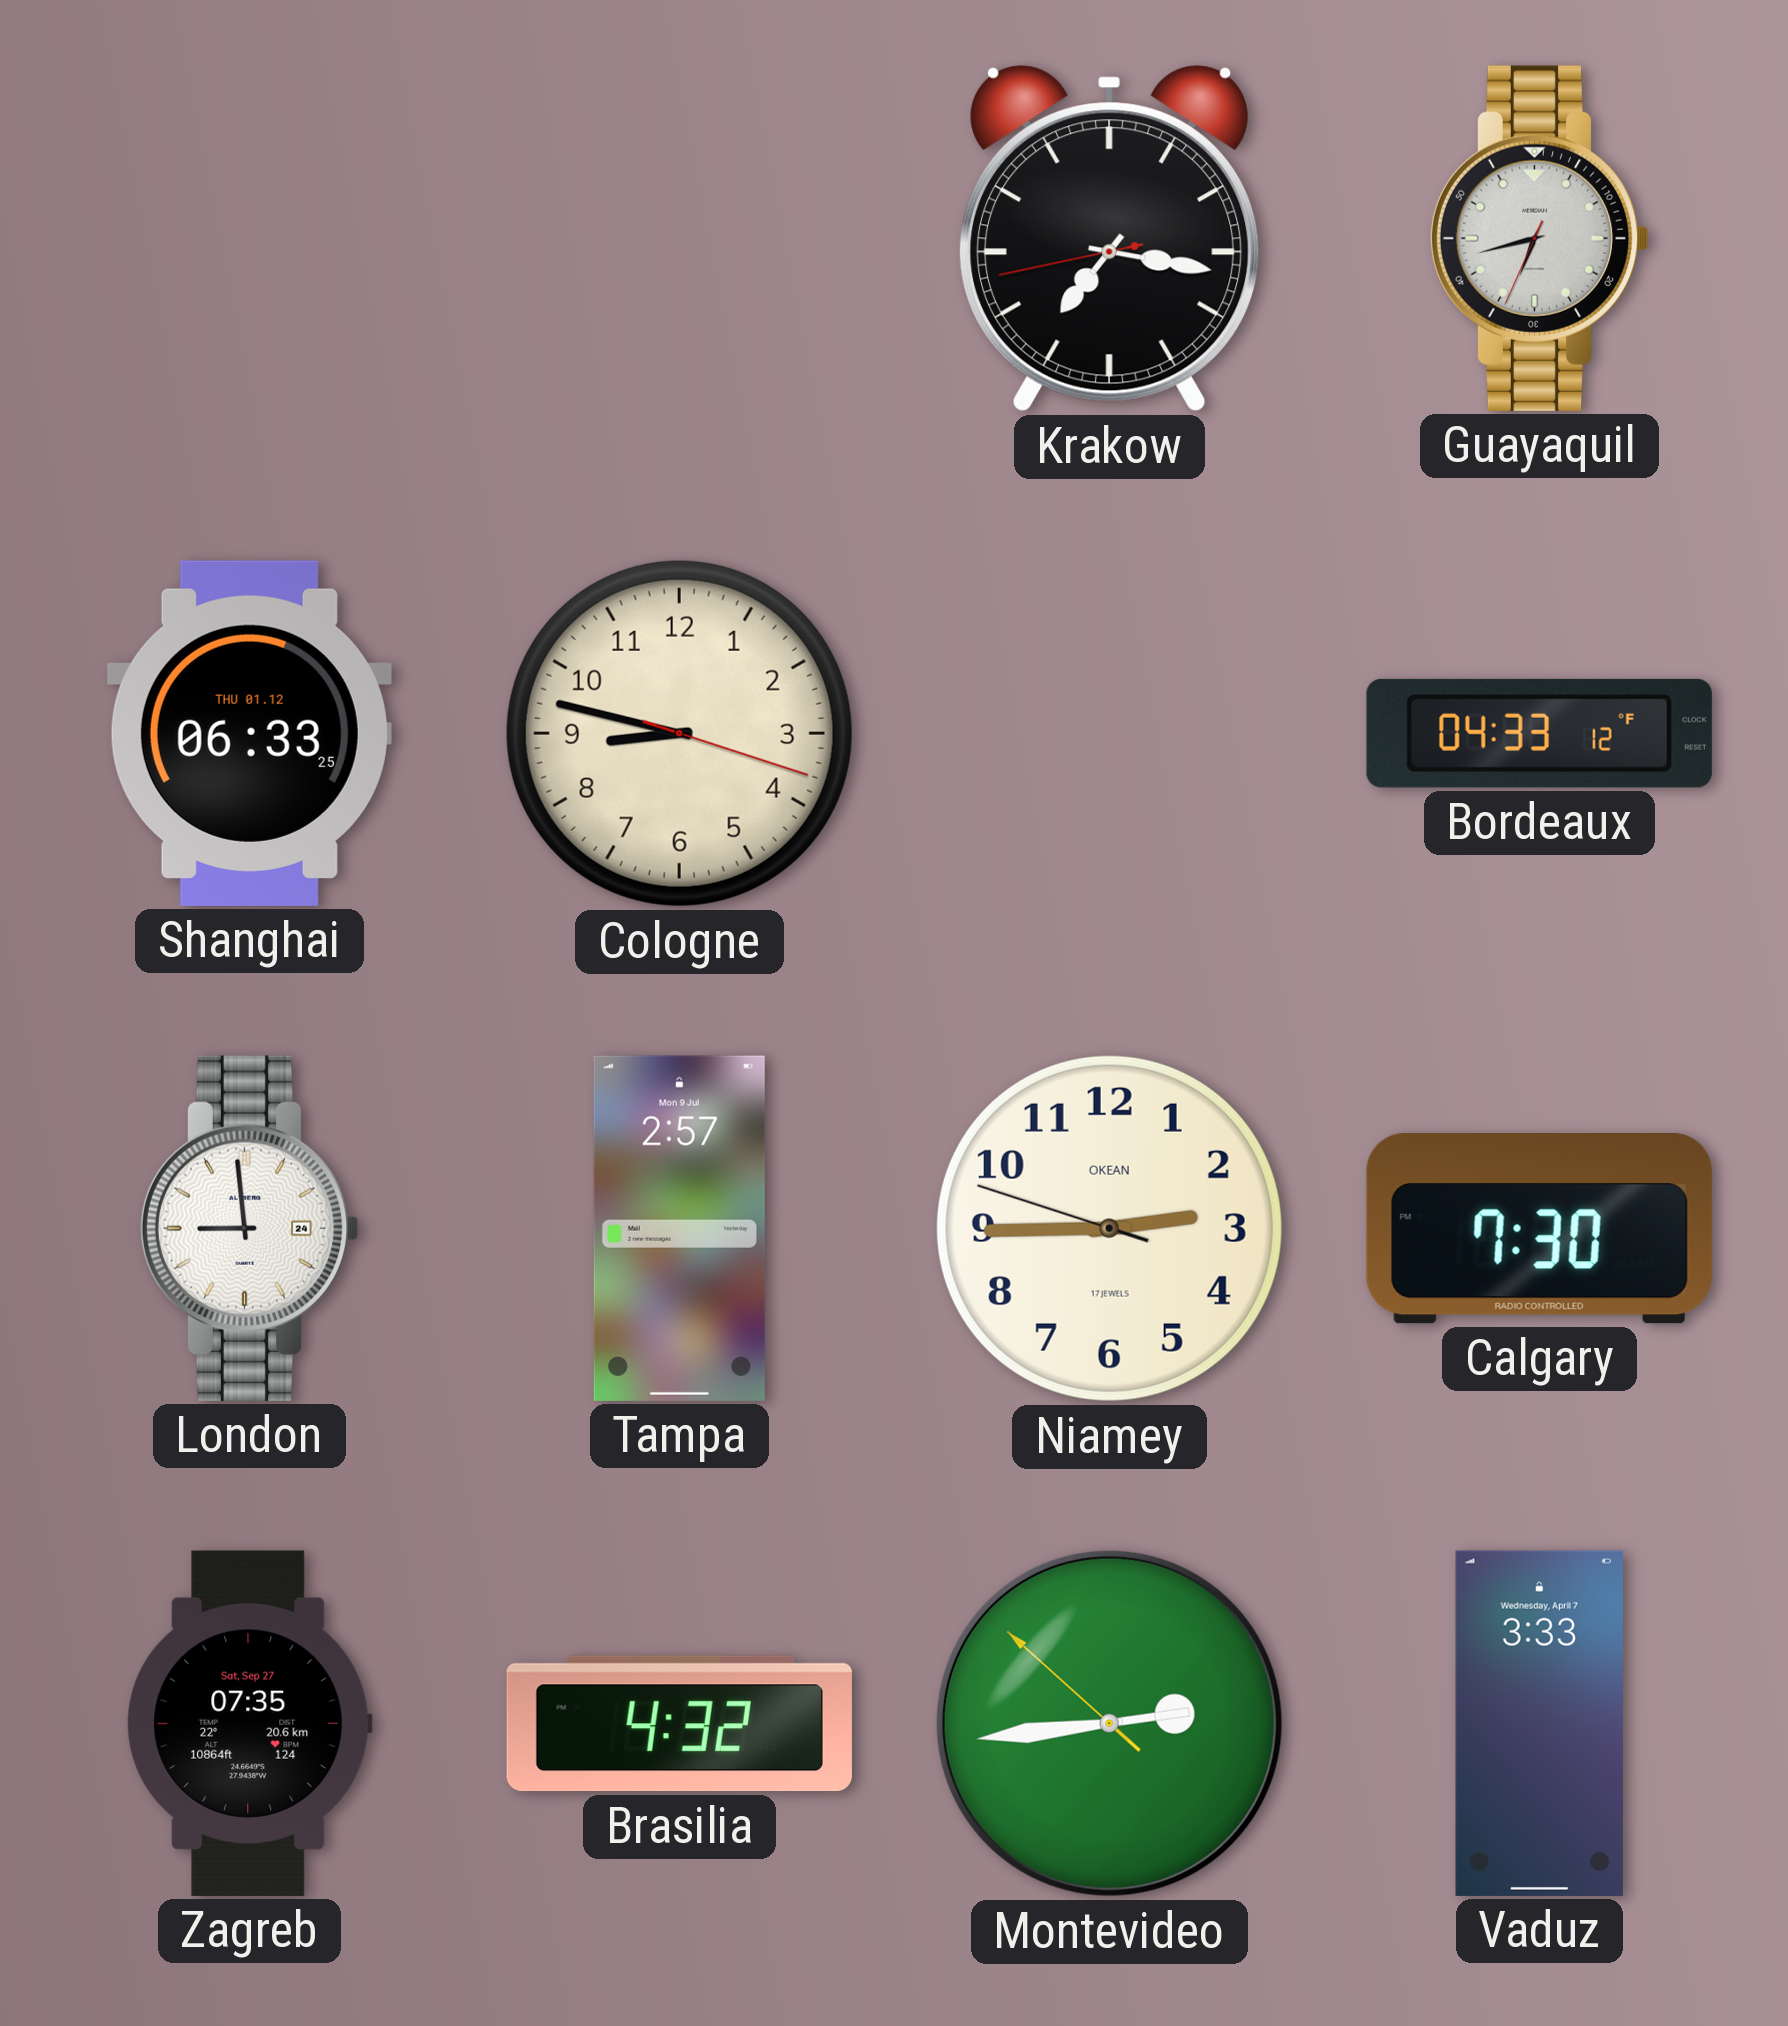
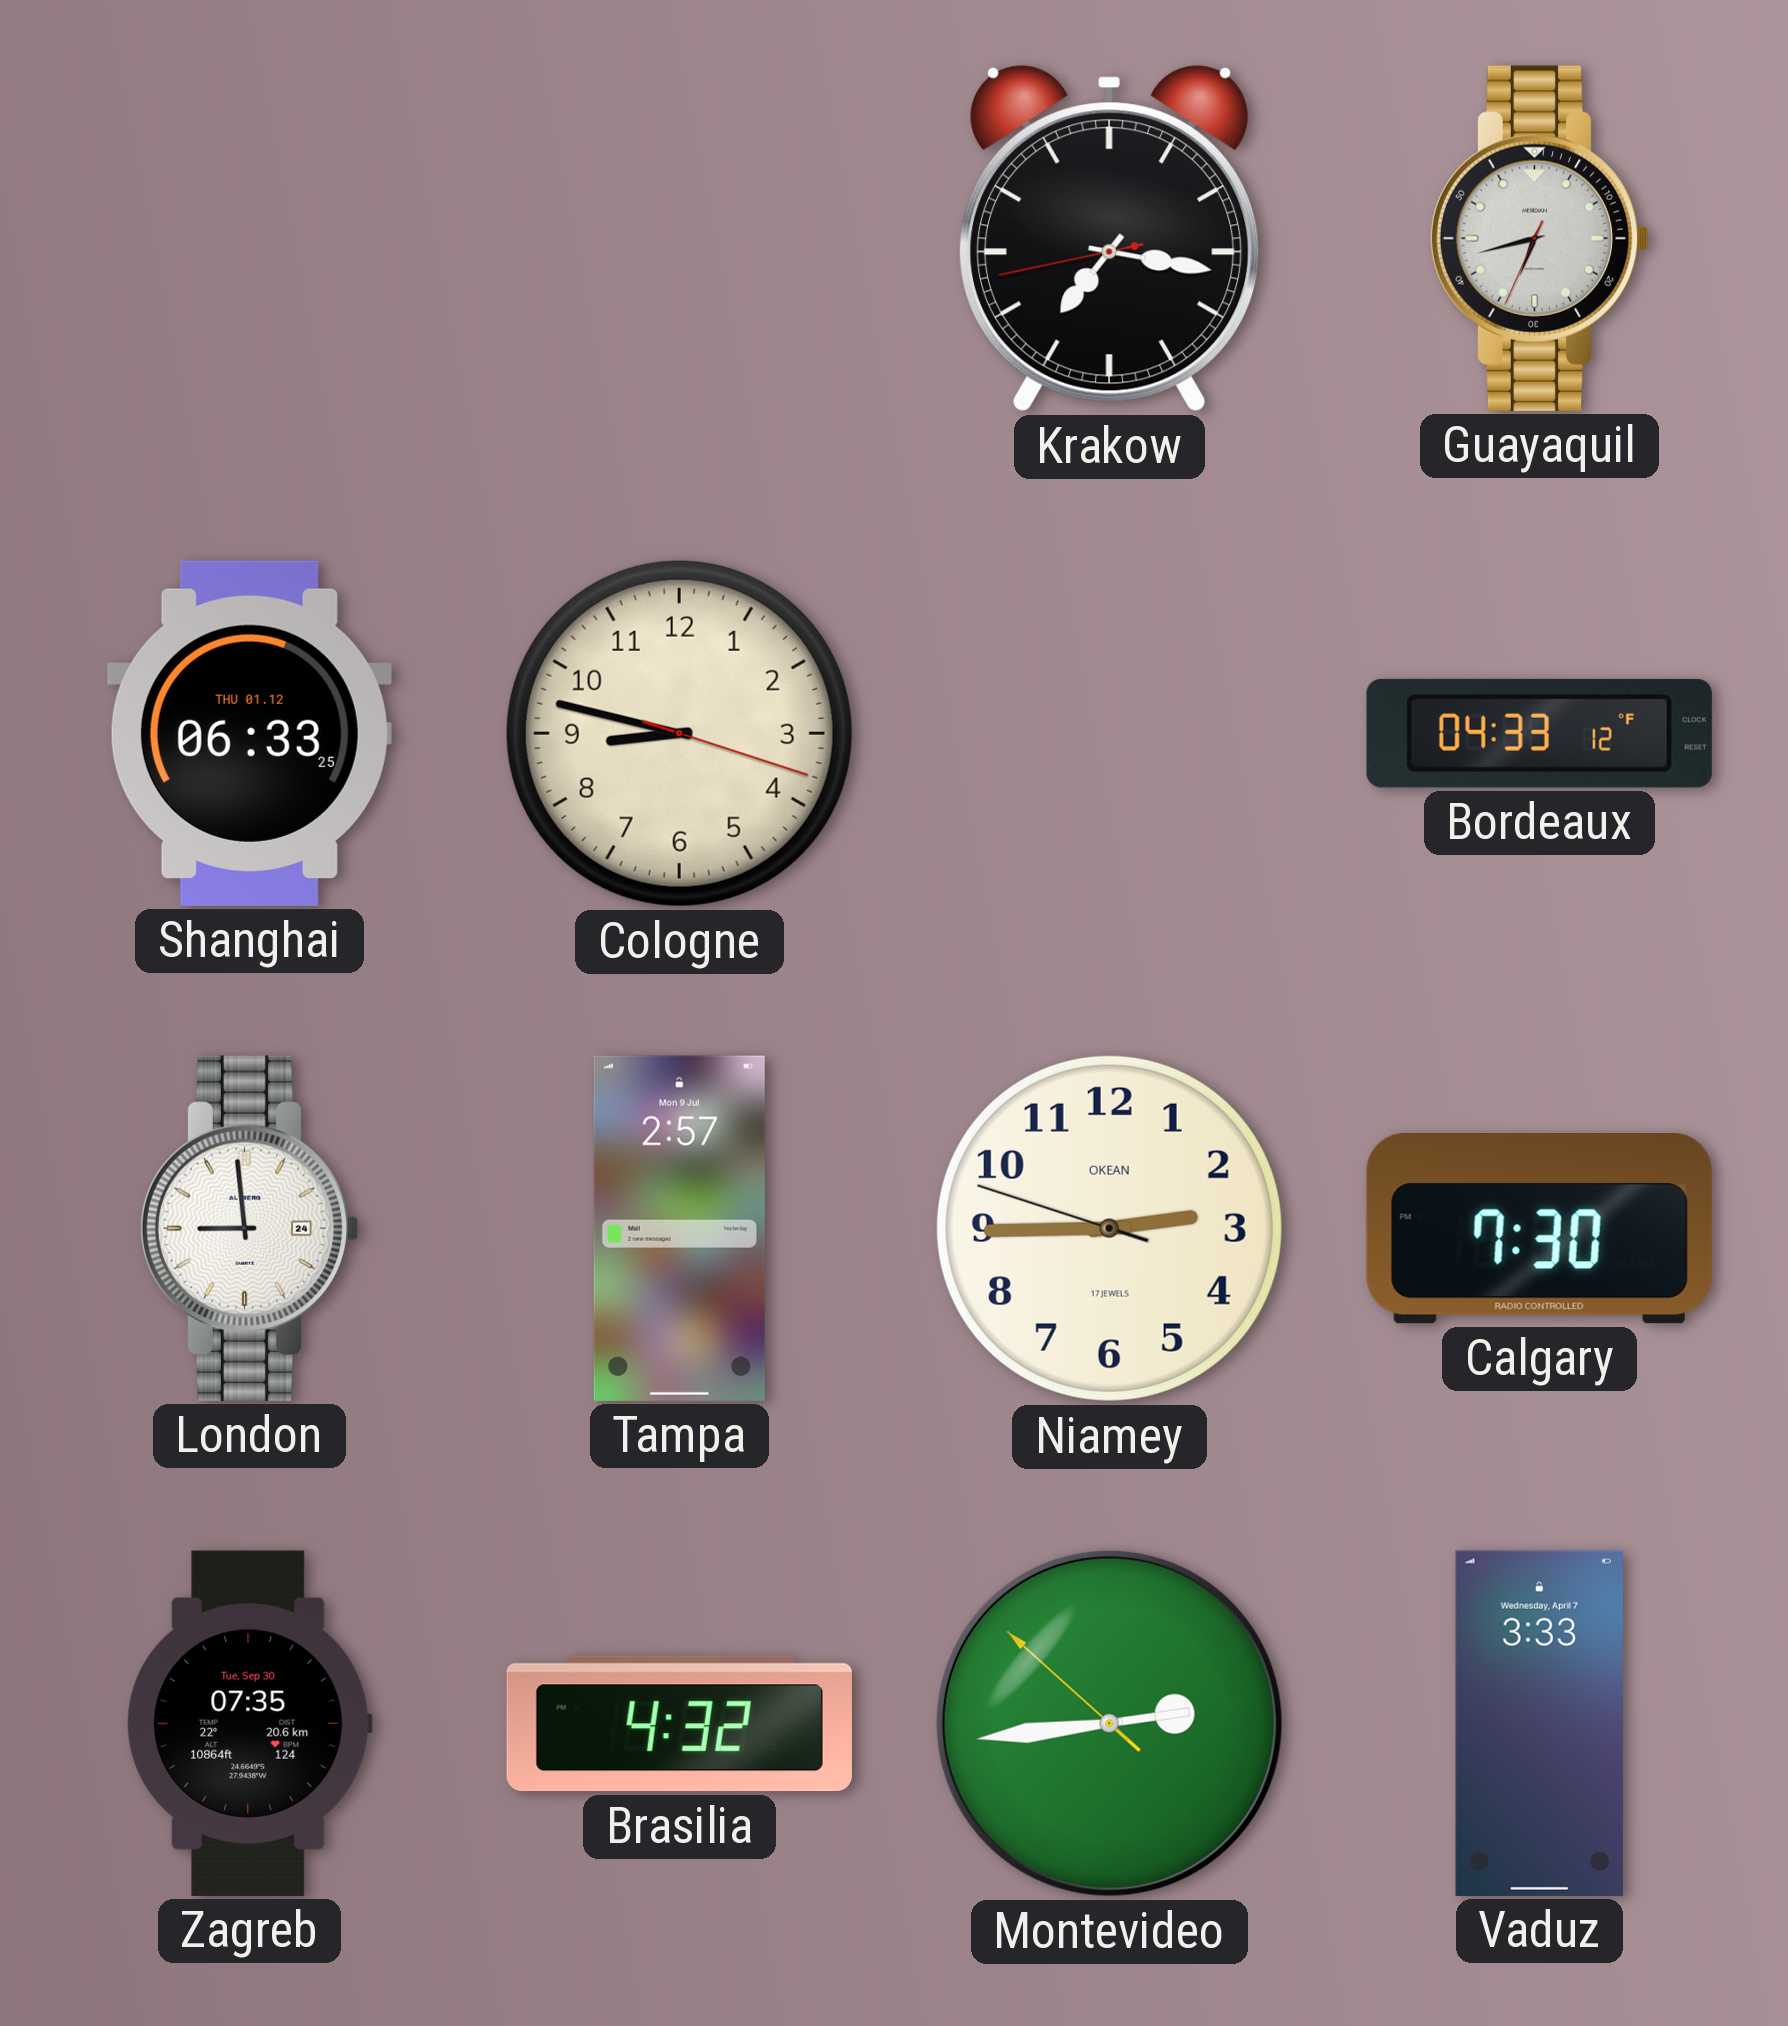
Zagreb date: Sat, Sep 27 -> Tue, Sep 30
